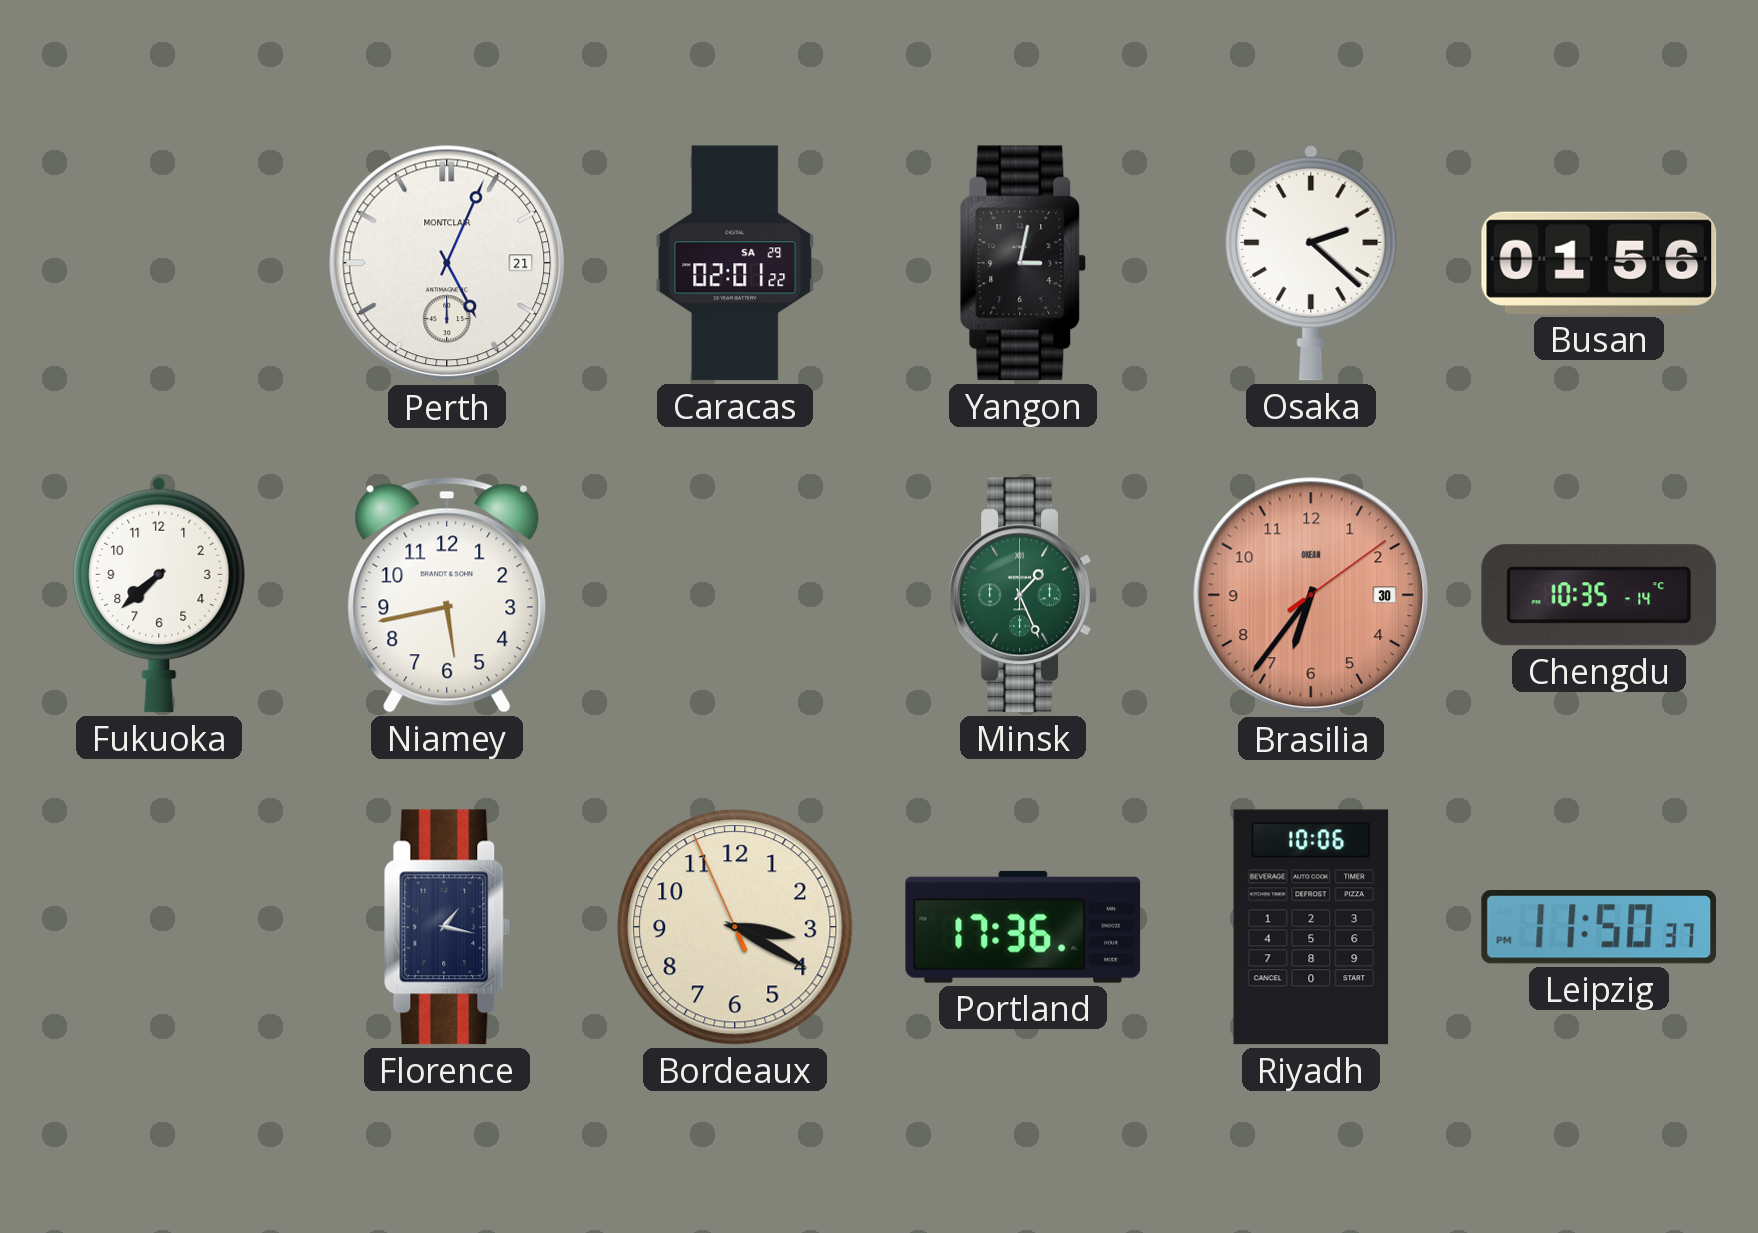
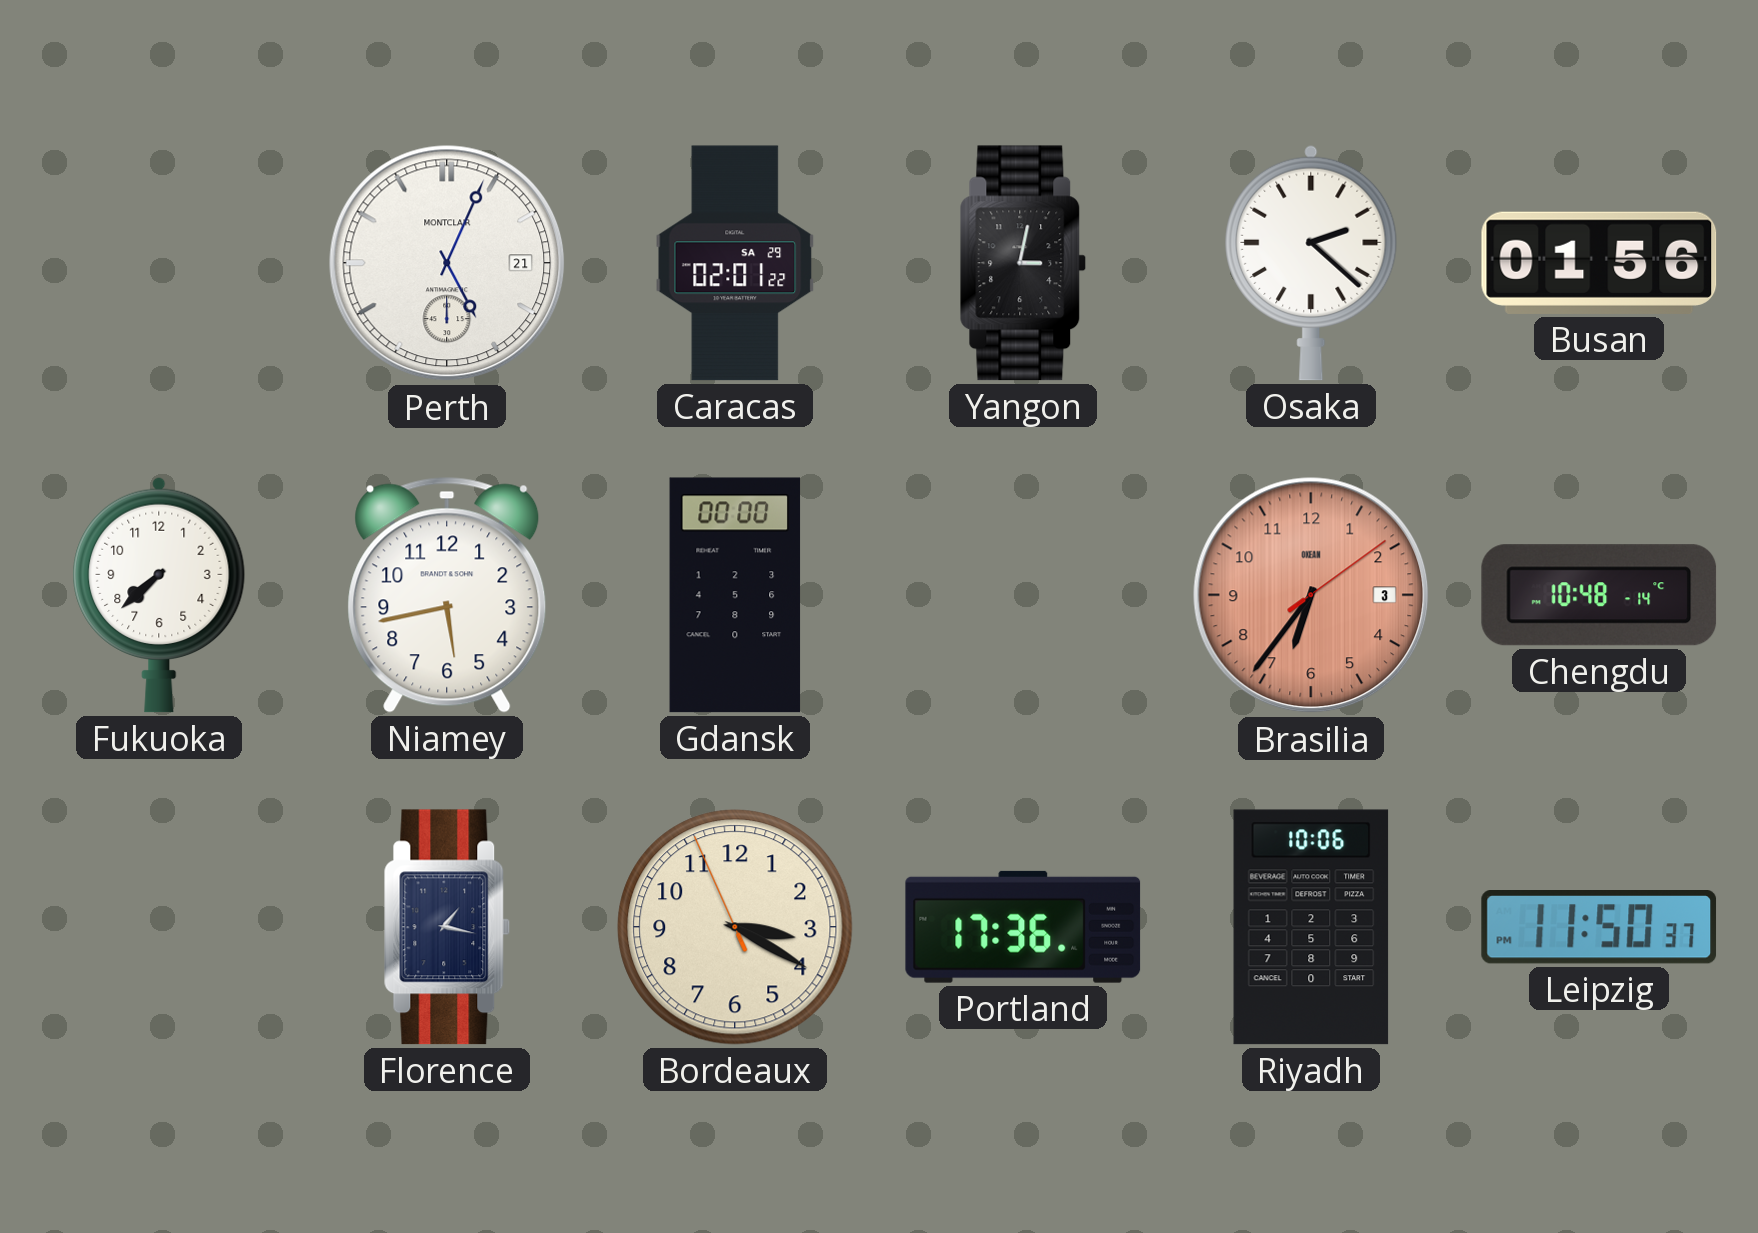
Gdansk: none -> 00:00
Minsk: 1:26 -> none
Brasilia date: 30 -> 3
Chengdu: 10:35 -> 10:48
